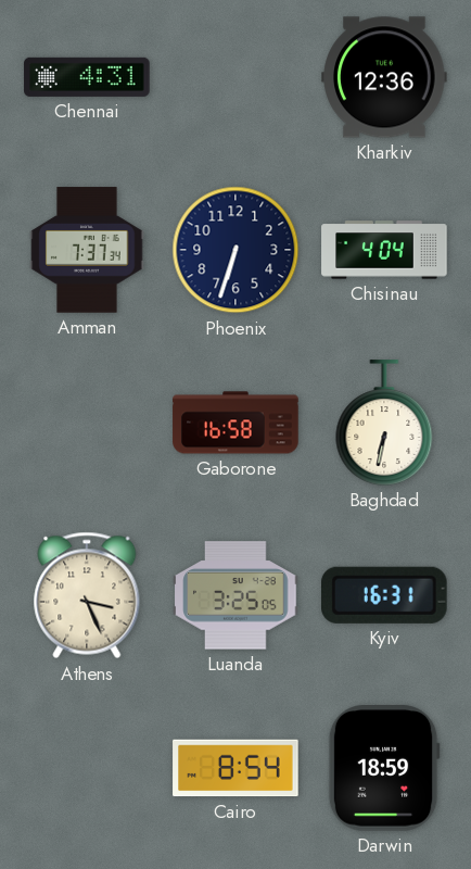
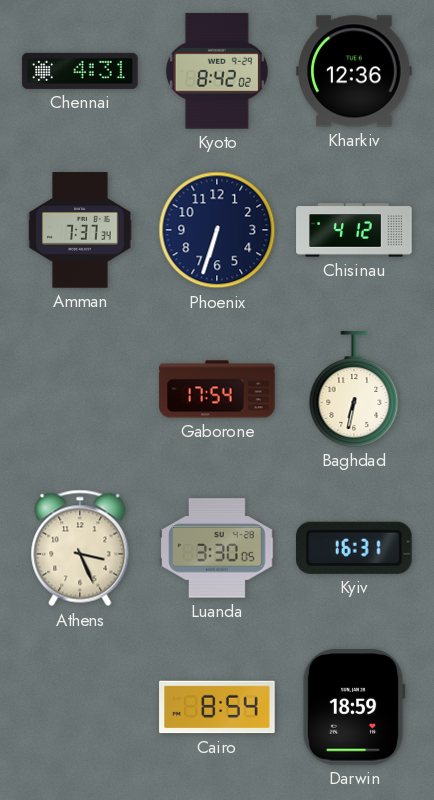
Kyoto: none -> 8:42
Chisinau: 4:04 -> 4:12
Gaborone: 16:58 -> 17:54
Luanda: 3:25 -> 3:30
